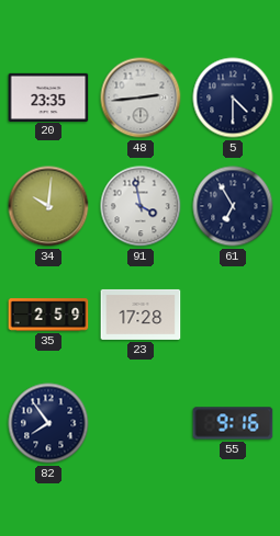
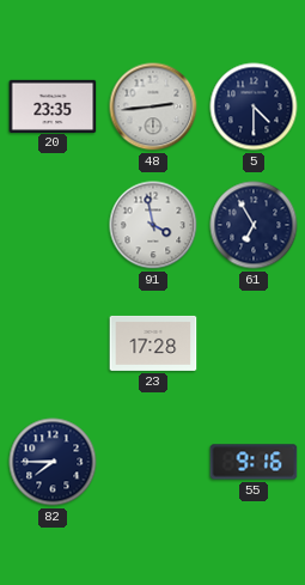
34: 10:01 -> none
35: 2:59 -> none
82: 7:54 -> 7:45
